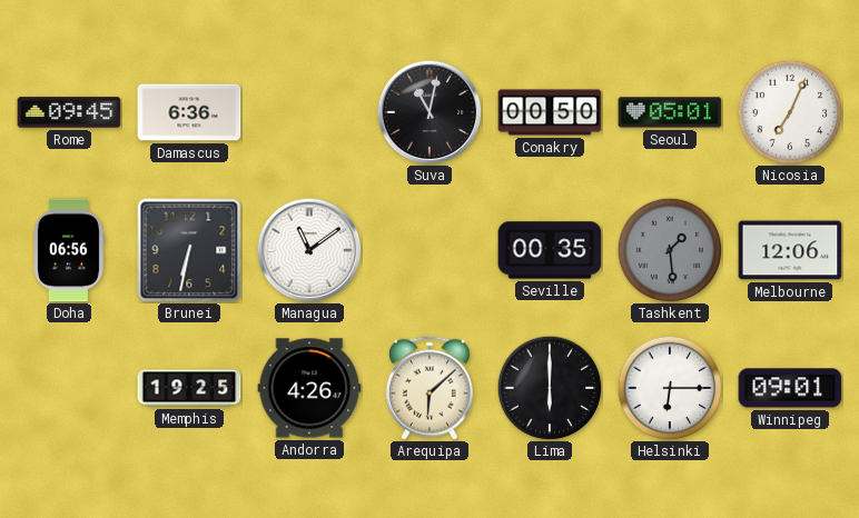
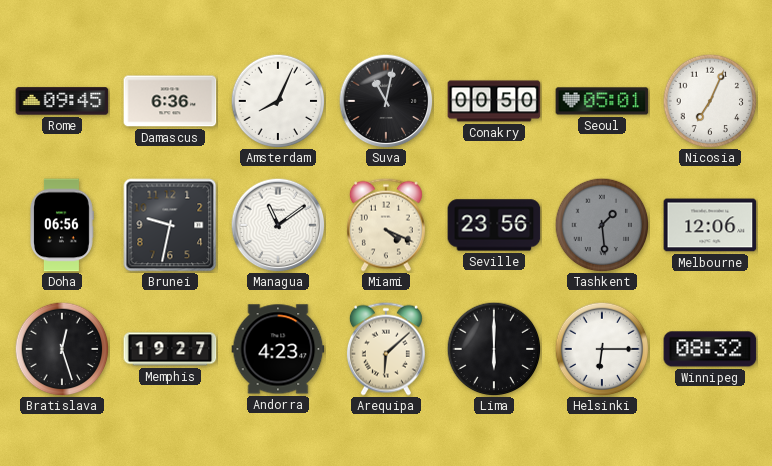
Amsterdam: none -> 8:04
Brunei: 6:32 -> 9:32
Miami: none -> 4:19
Seville: 00:35 -> 23:56
Bratislava: none -> 12:27
Memphis: 19:25 -> 19:27
Andorra: 4:26 -> 4:23
Winnipeg: 09:01 -> 08:32
